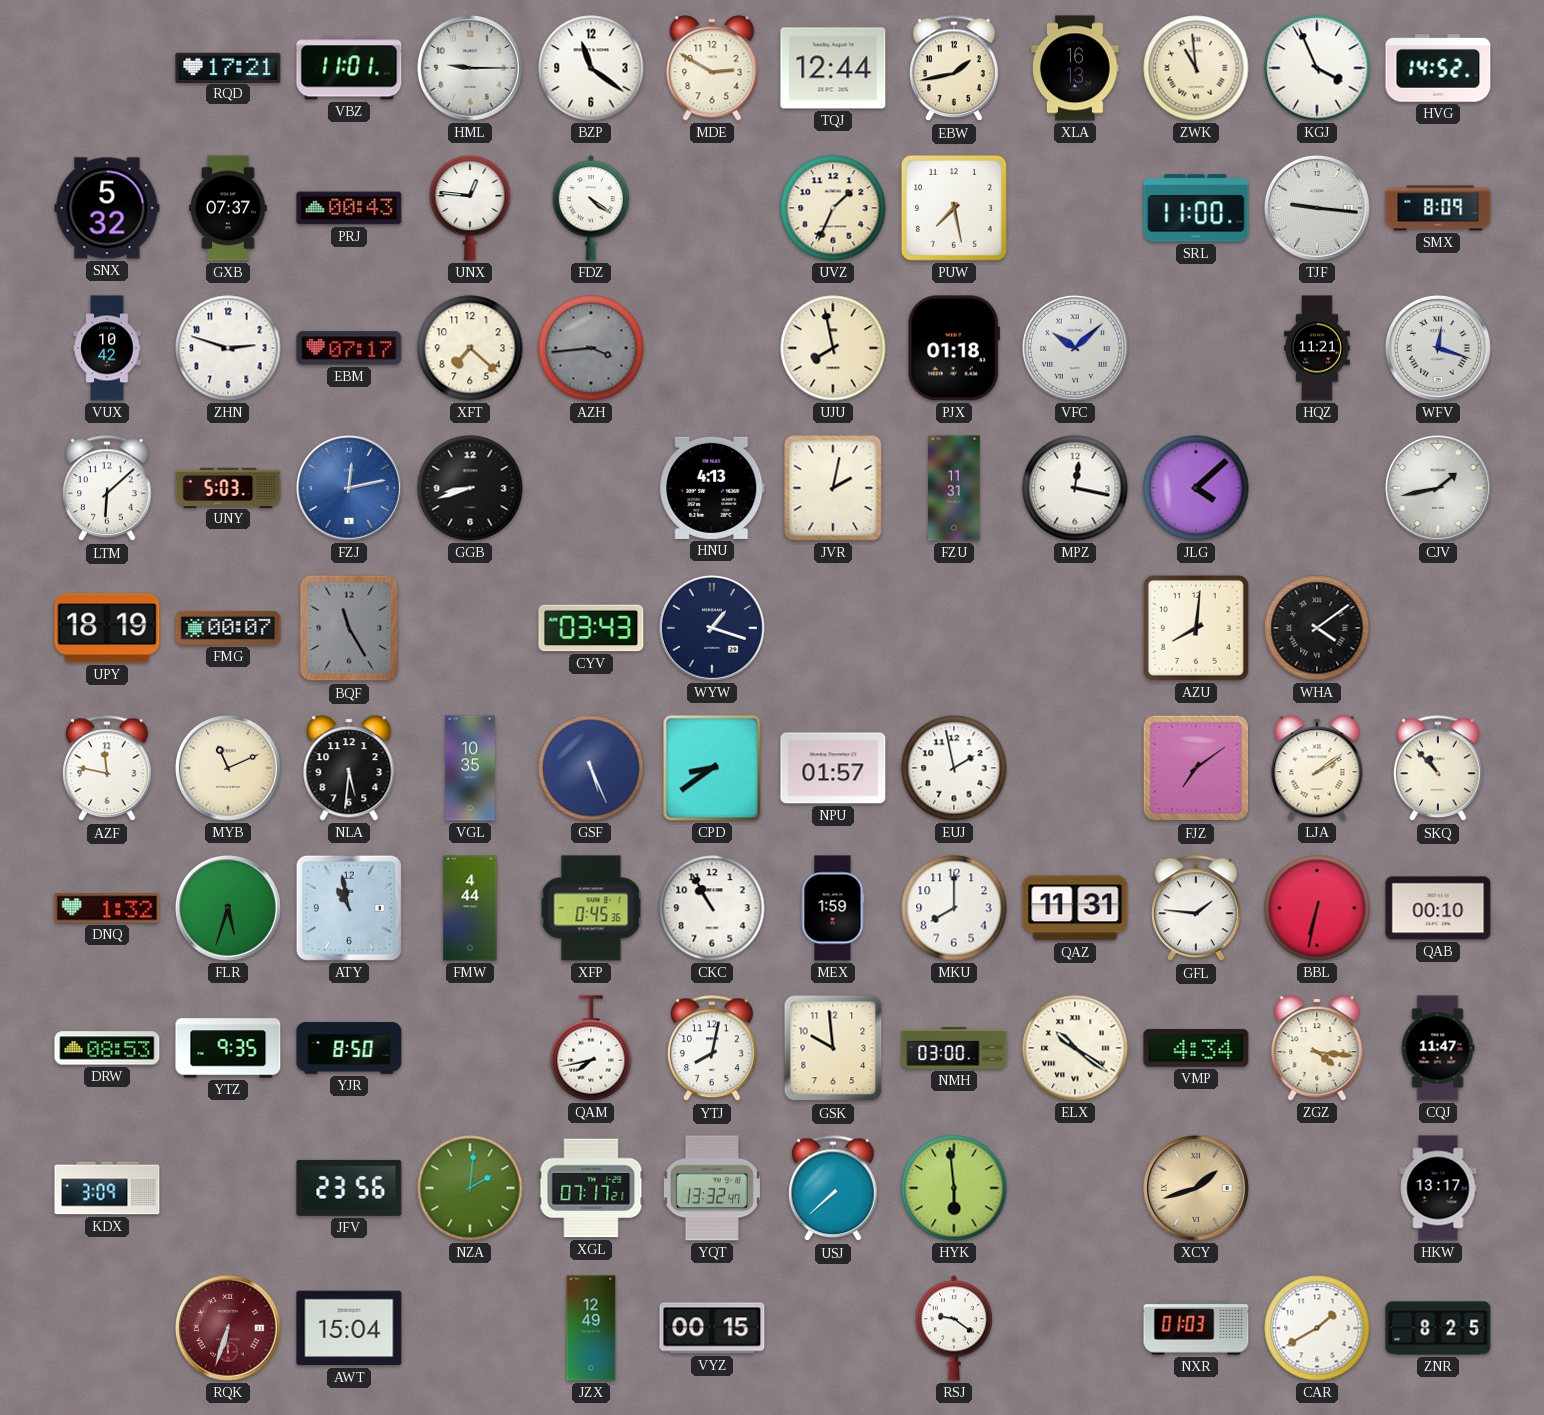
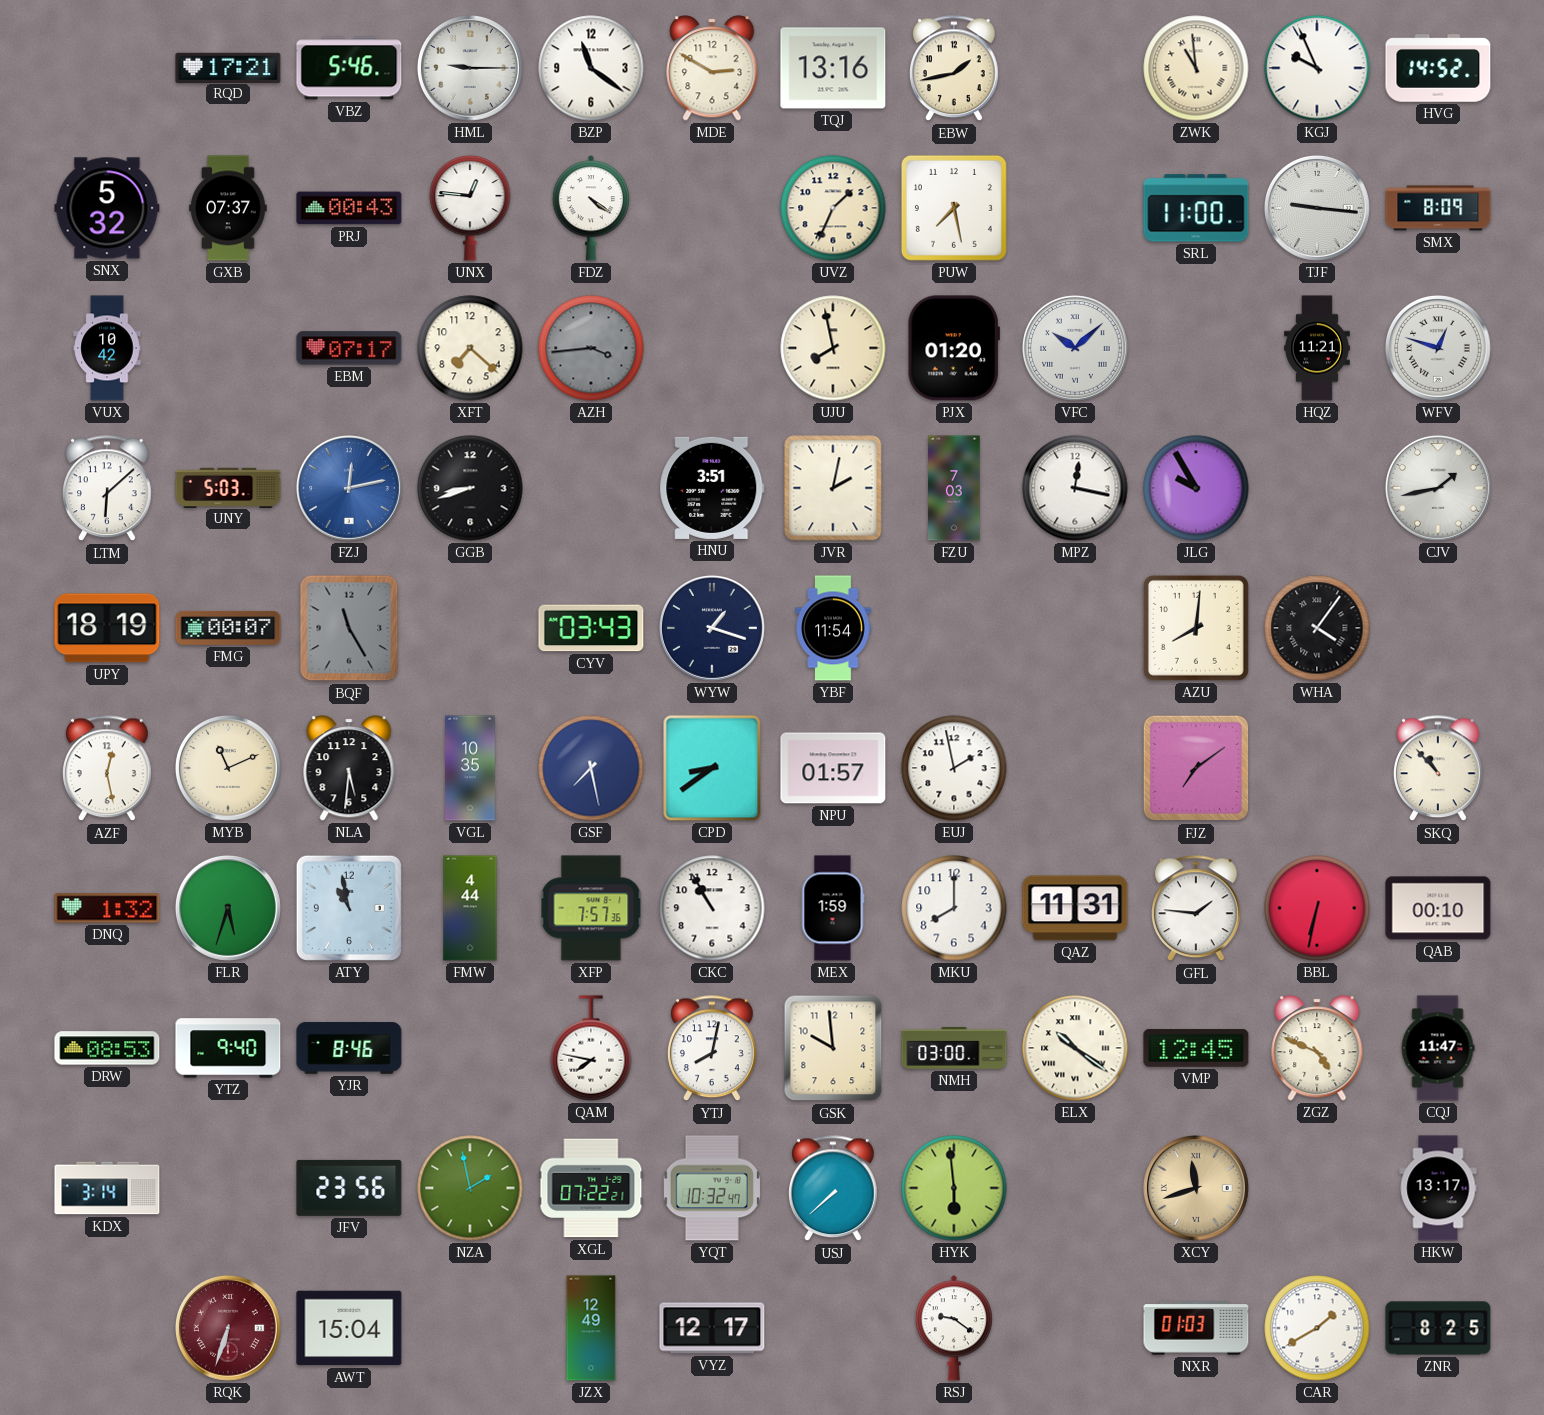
VBZ: 11:01 -> 5:46
TQJ: 12:44 -> 13:16
XLA: 16:13 -> none
KGJ: 3:56 -> 9:56
ZHN: 2:48 -> none
PJX: 01:18 -> 01:20
WFV: 12:18 -> 12:48
HNU: 4:13 -> 3:51
FZU: 11:31 -> 7:03
JLG: 4:08 -> 9:55
YBF: none -> 11:54
WHA: 4:09 -> 4:06
AZF: 11:47 -> 12:28
GSF: 5:26 -> 7:28
LJA: 2:09 -> none
XFP: 0:45 -> 7:57
YTZ: 9:35 -> 9:40
YJR: 8:50 -> 8:46
QAM: 7:43 -> 7:47
VMP: 4:34 -> 12:45
ZGZ: 4:16 -> 4:49
KDX: 3:09 -> 3:14
NZA: 2:01 -> 1:58
XGL: 07:17 -> 07:22
YQT: 13:32 -> 10:32
XCY: 1:42 -> 11:42
VYZ: 00:15 -> 12:17
